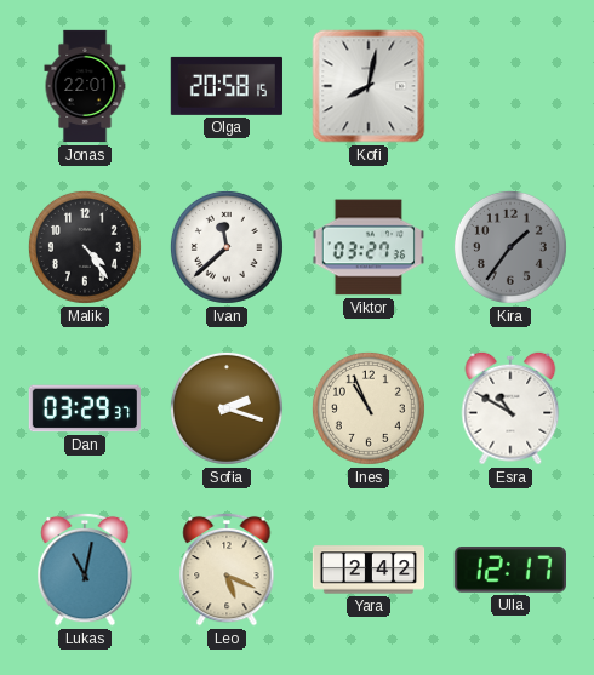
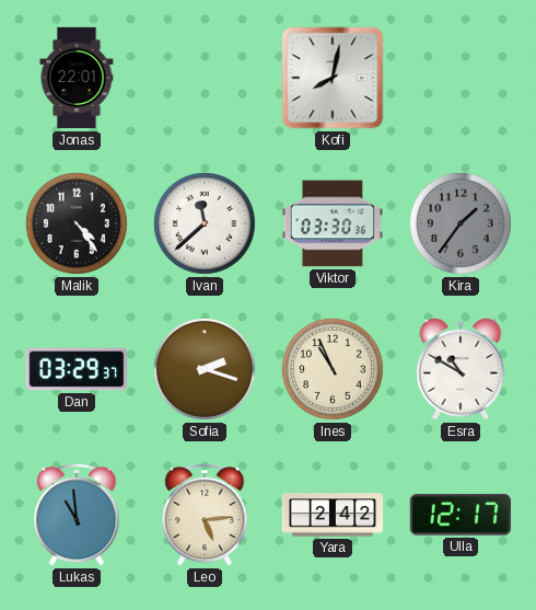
Olga: 20:58 -> none
Viktor: 03:27 -> 03:30
Lukas: 11:02 -> 10:59
Leo: 5:19 -> 5:14
